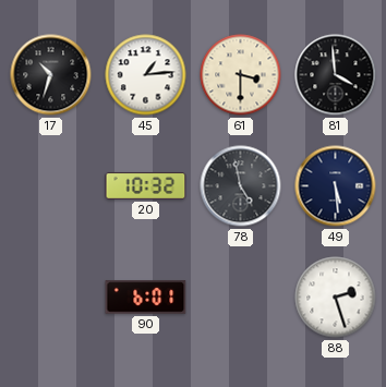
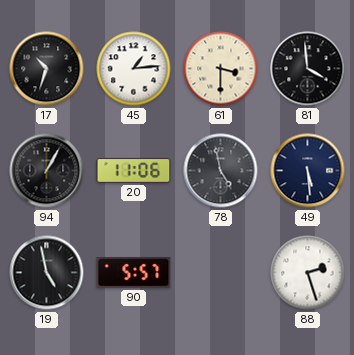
94: none -> 1:05
20: 10:32 -> 11:06
19: none -> 4:58
90: 6:01 -> 5:57
